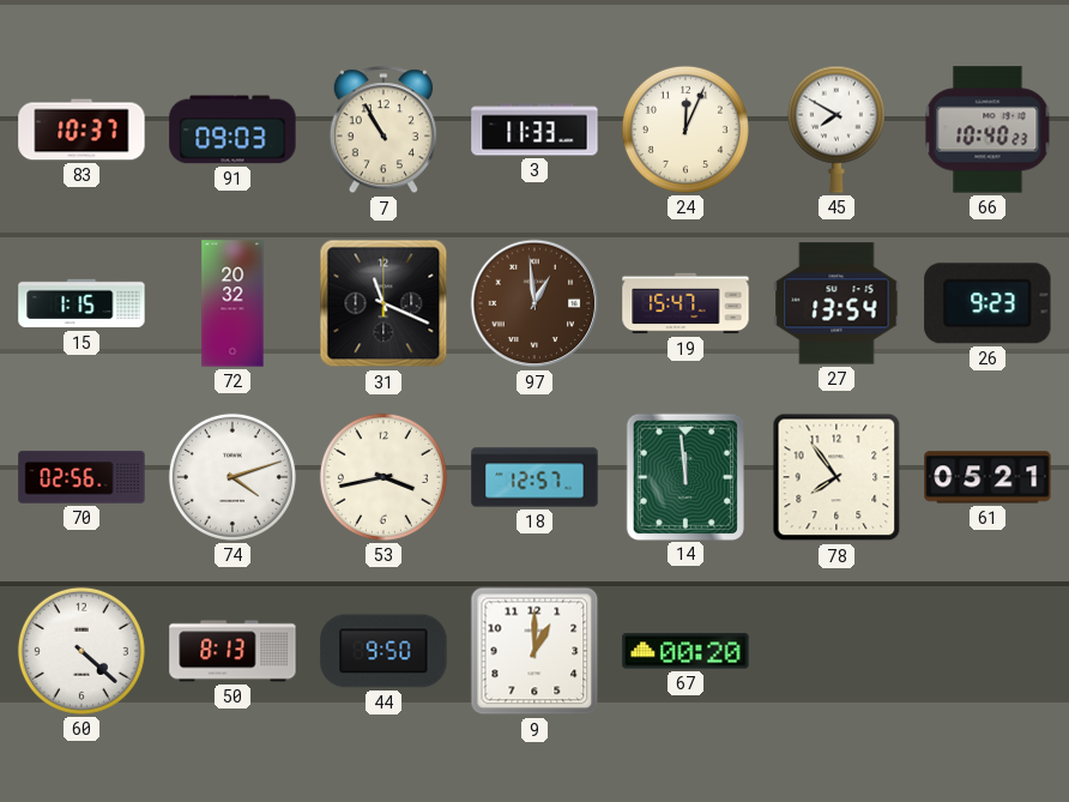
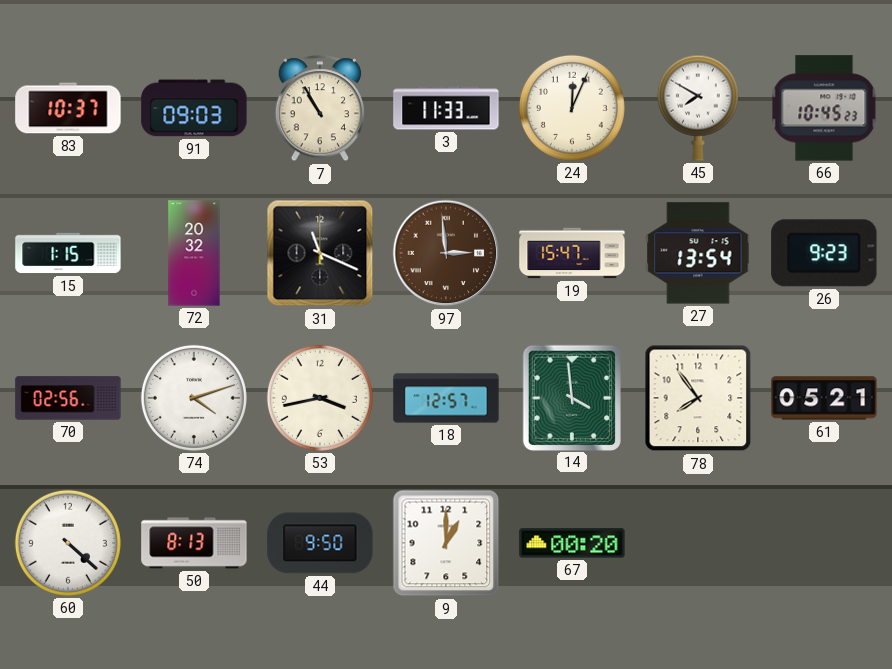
66: 10:40 -> 10:45
97: 12:59 -> 2:59
14: 11:59 -> 3:59
